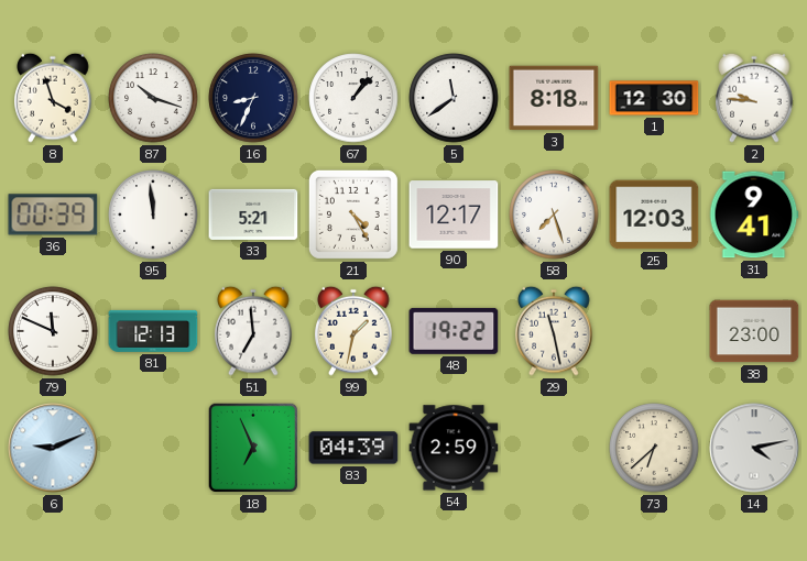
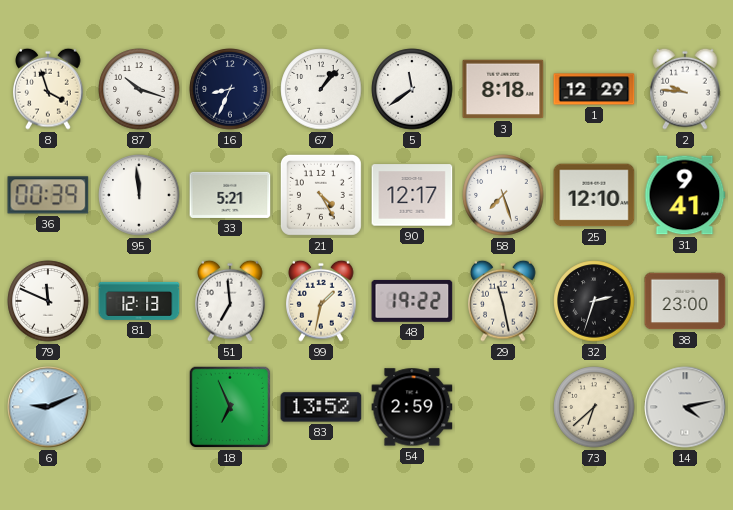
1: 12:30 -> 12:29
25: 12:03 -> 12:10
32: none -> 2:33
83: 04:39 -> 13:52
